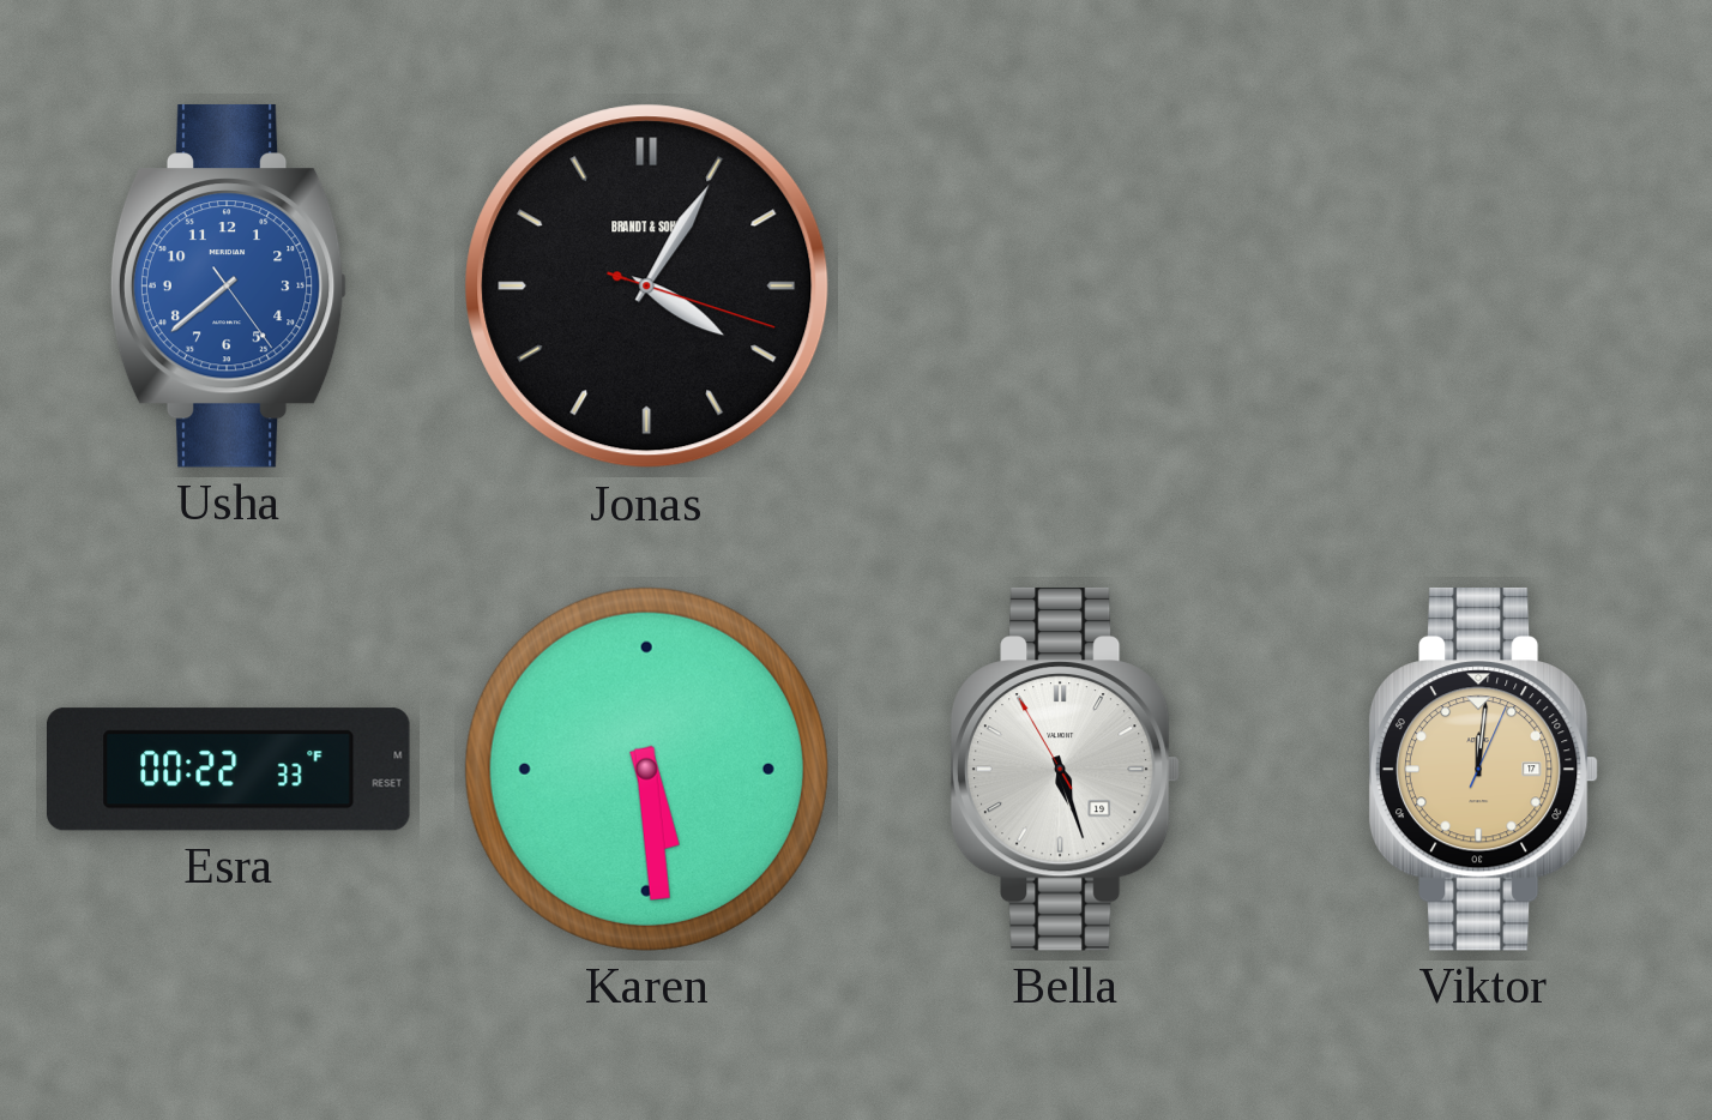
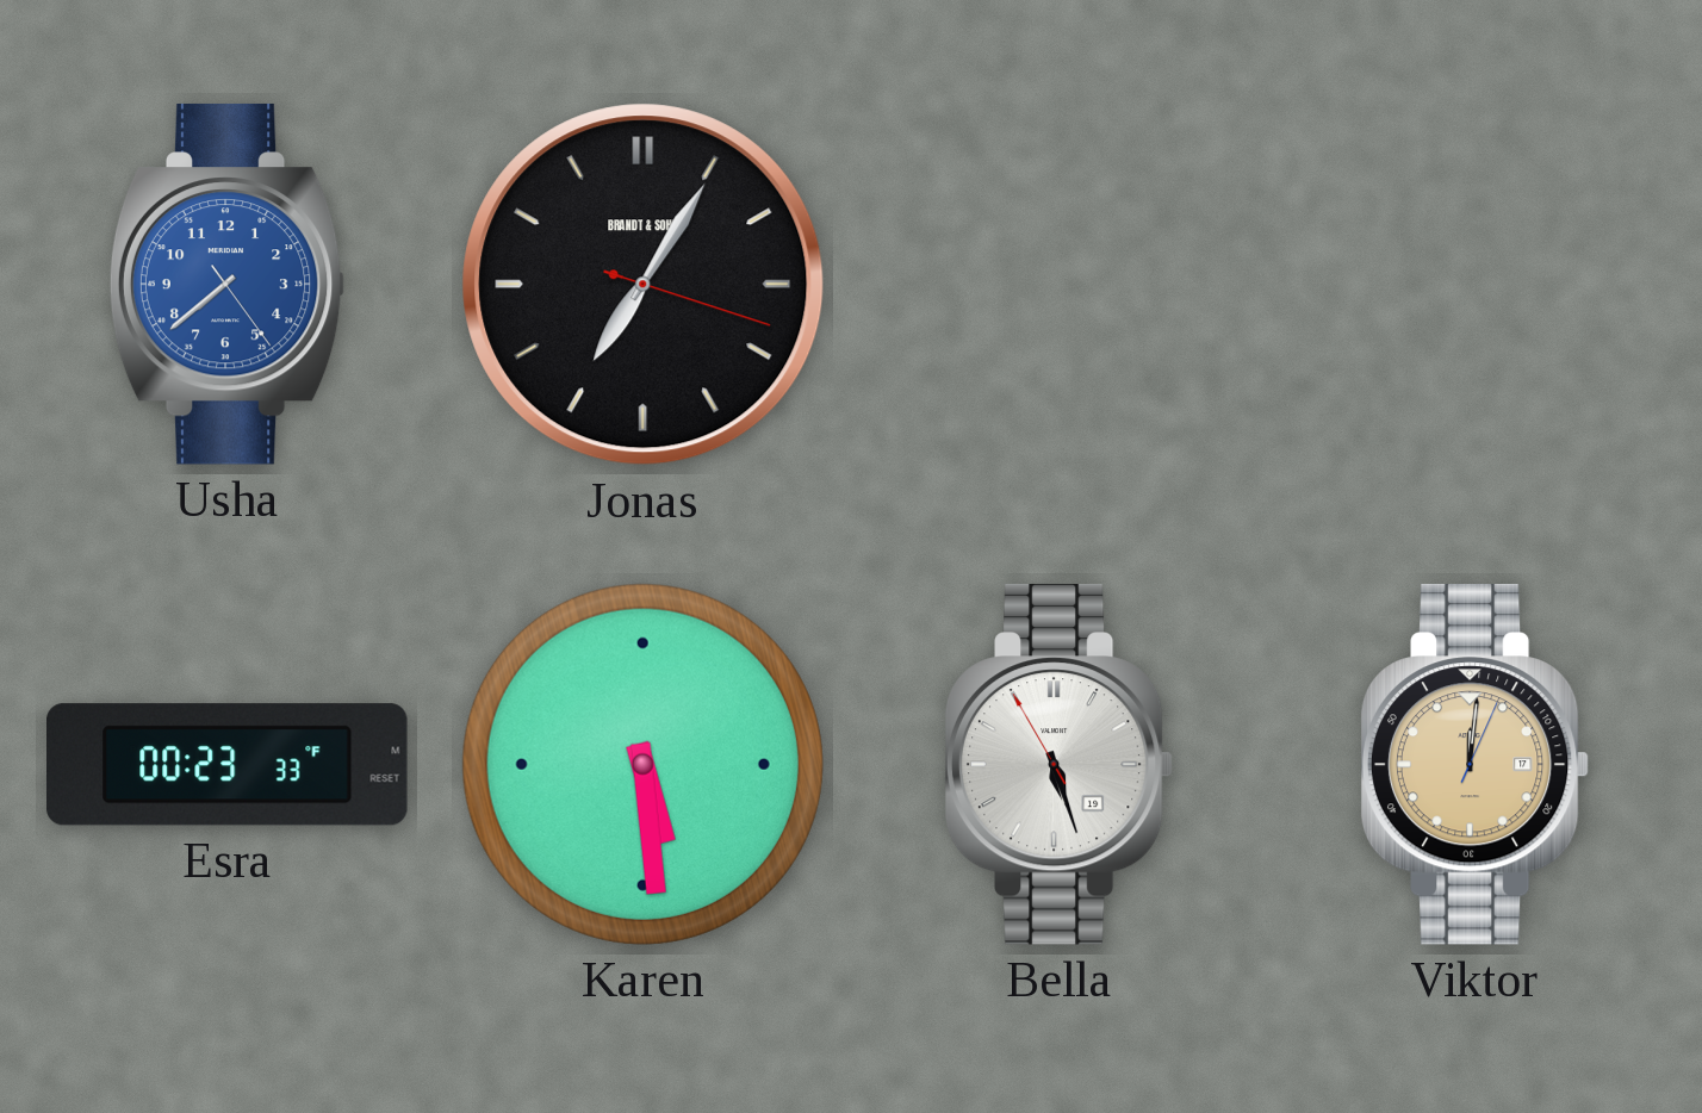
Jonas: 4:05 -> 7:05
Esra: 00:22 -> 00:23
